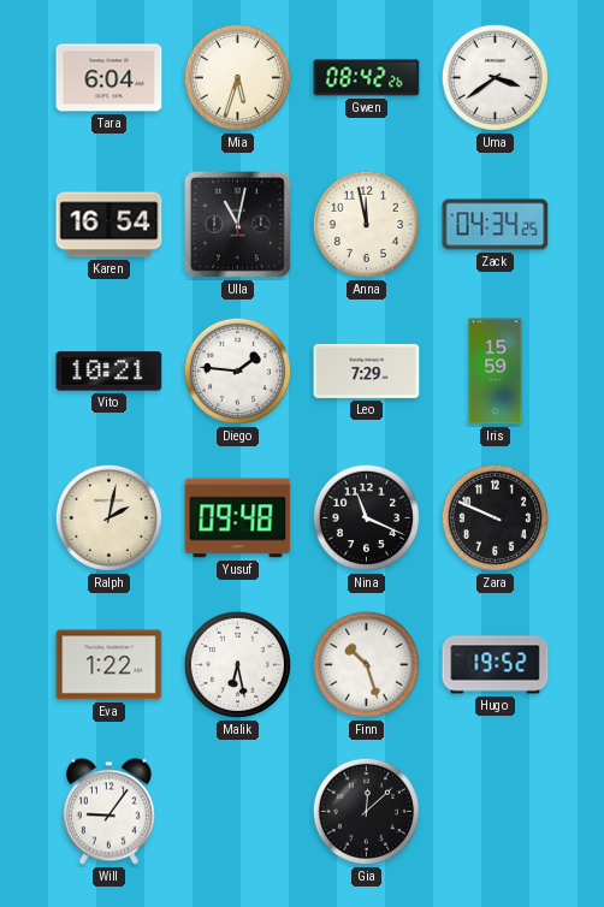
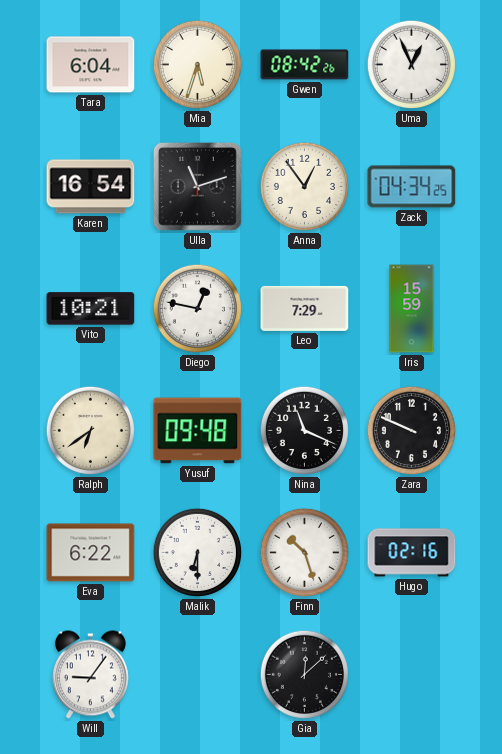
Uma: 3:39 -> 12:56
Ulla: 11:02 -> 11:12
Anna: 11:58 -> 12:54
Diego: 1:46 -> 12:47
Ralph: 2:02 -> 6:39
Eva: 1:22 -> 6:22
Malik: 6:28 -> 6:30
Hugo: 19:52 -> 02:16
